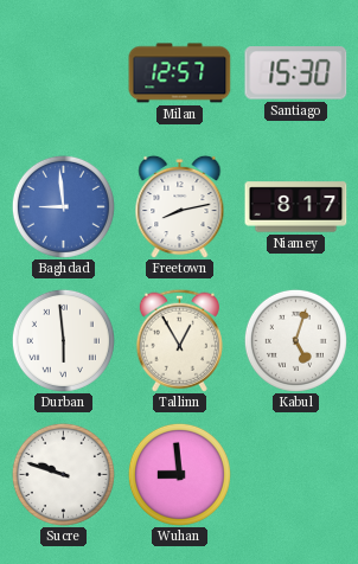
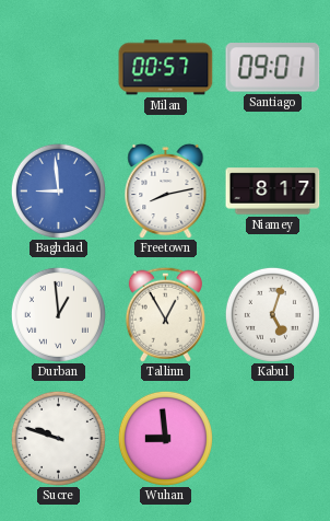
Milan: 12:57 -> 00:57
Santiago: 15:30 -> 09:01
Durban: 5:59 -> 12:59
